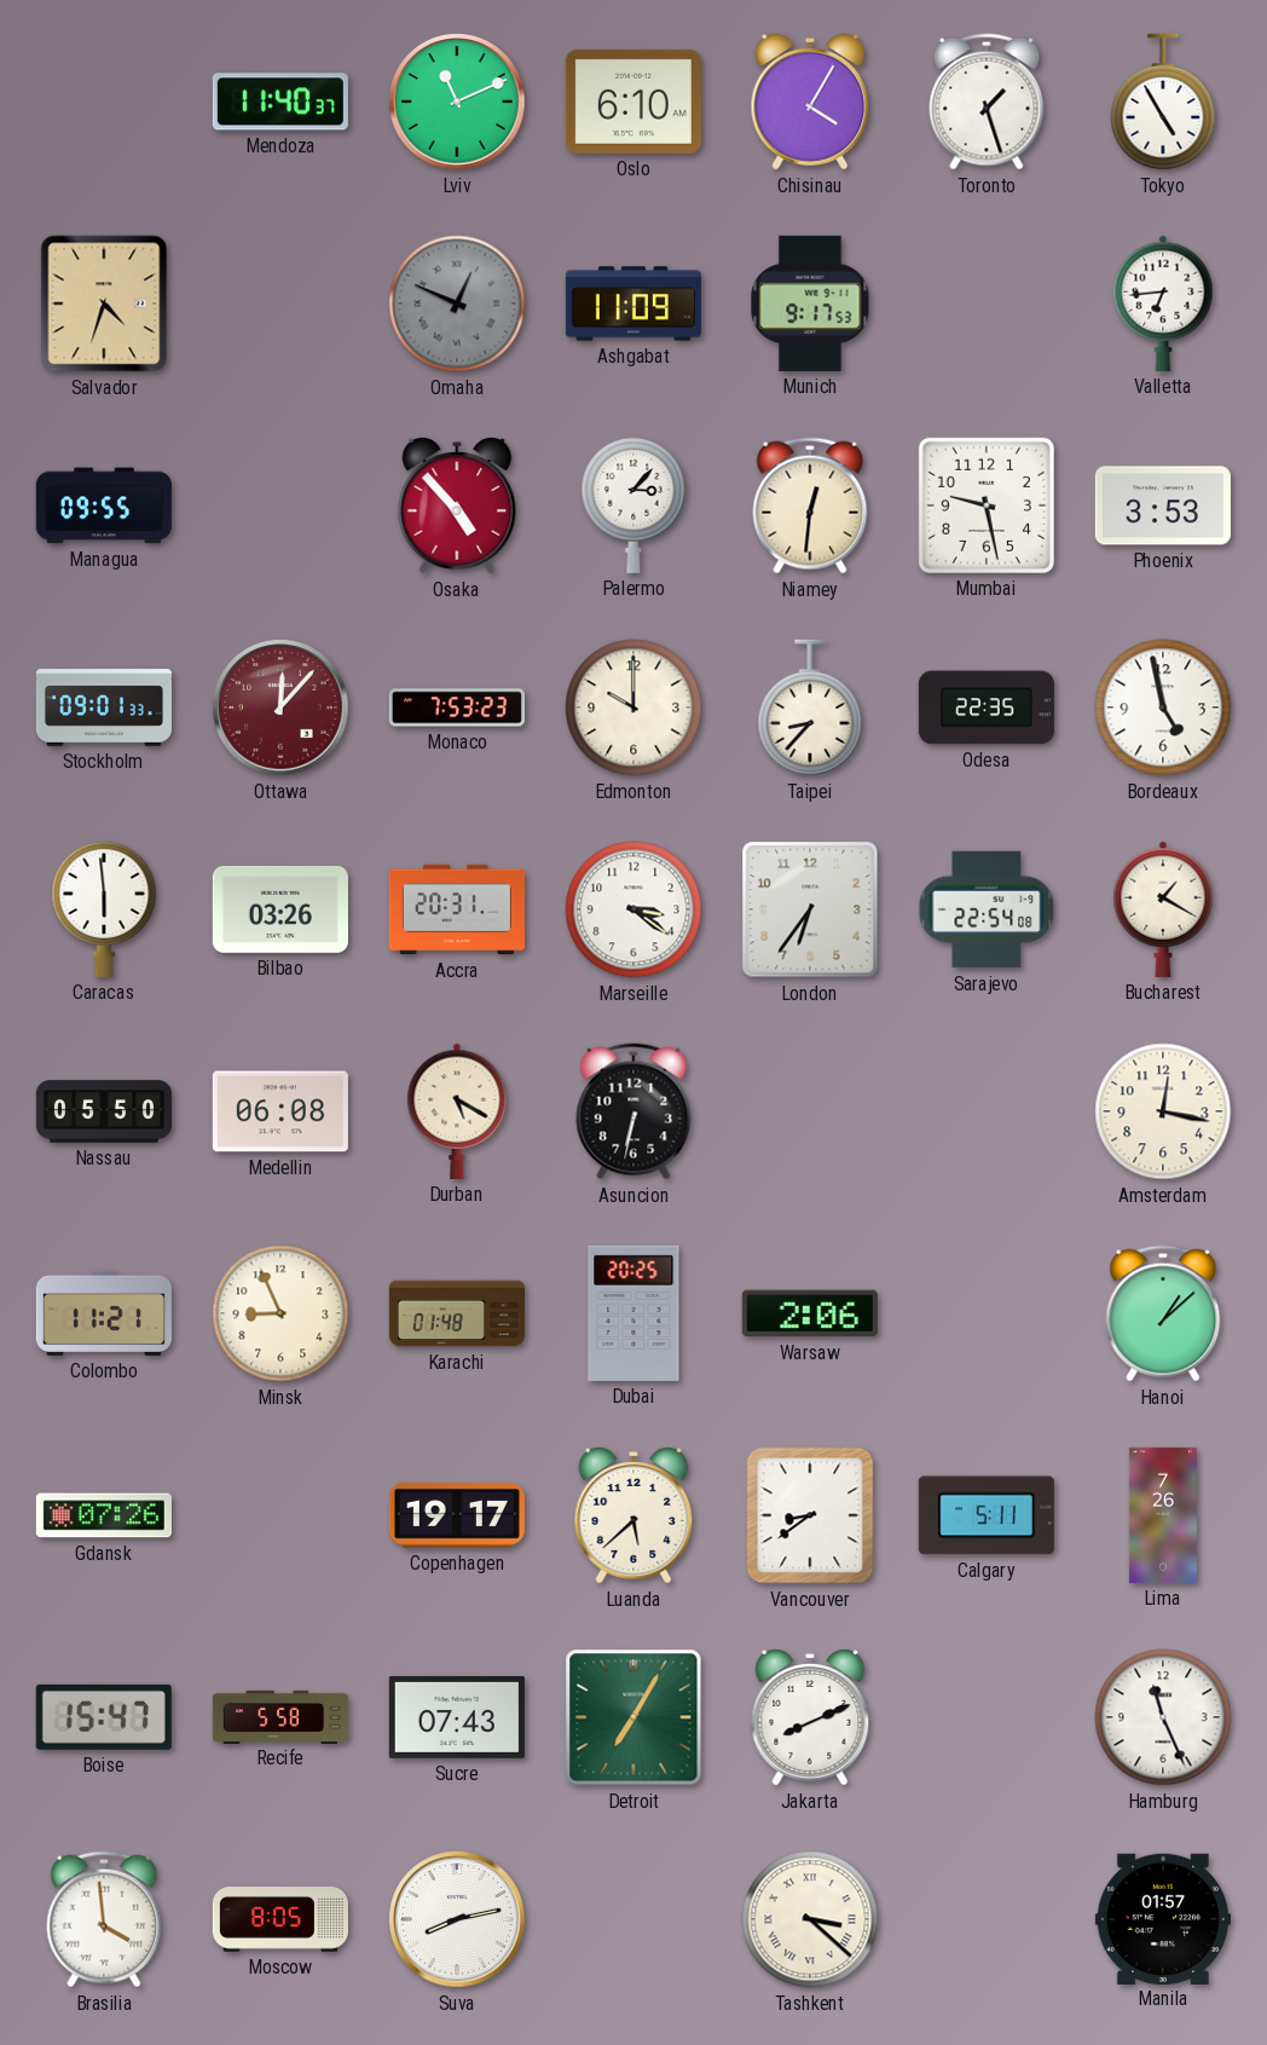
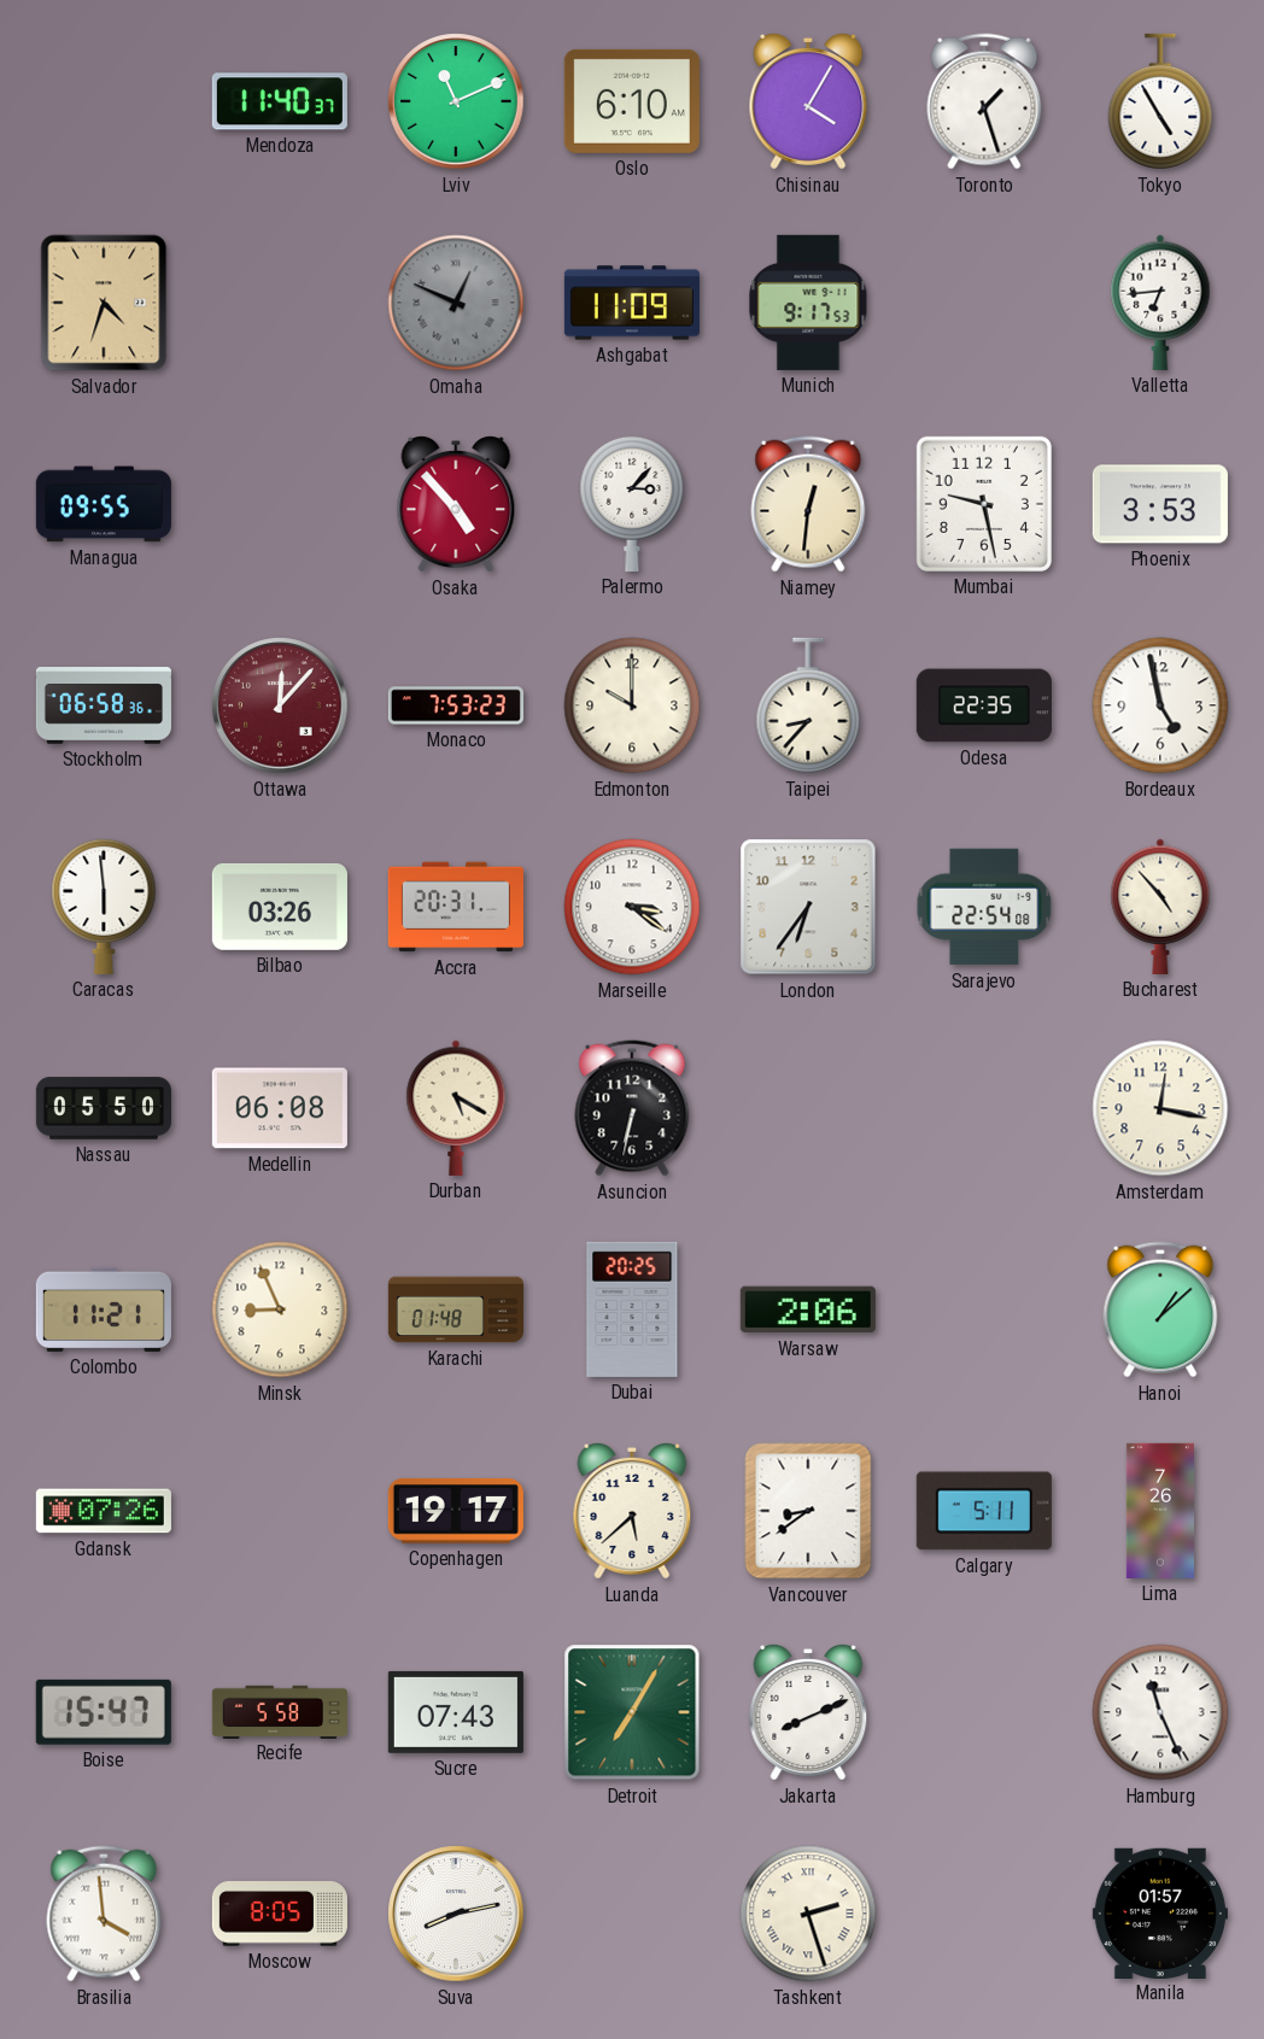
Stockholm: 09:01 -> 06:58
Bucharest: 1:20 -> 4:53
Tashkent: 3:22 -> 2:27
